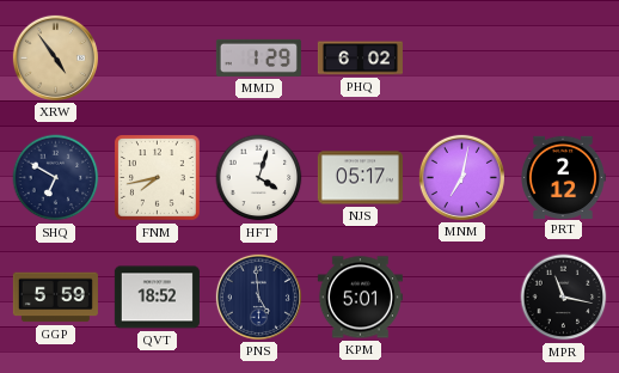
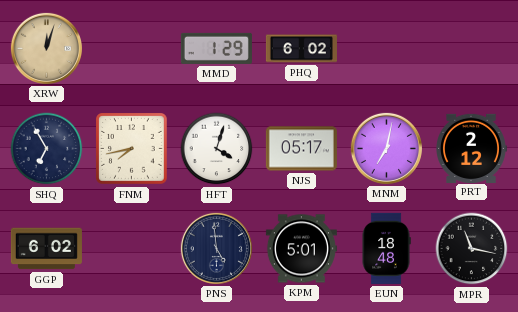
XRW: 4:54 -> 12:03
SHQ: 6:50 -> 6:55
GGP: 5:59 -> 6:02
QVT: 18:52 -> none
EUN: none -> 18:48
